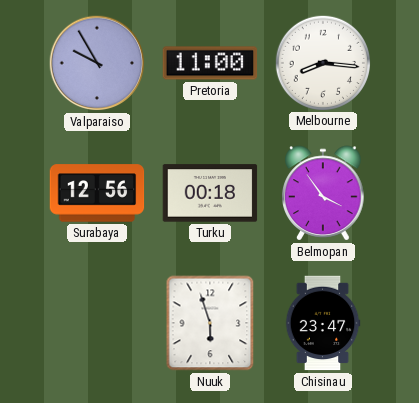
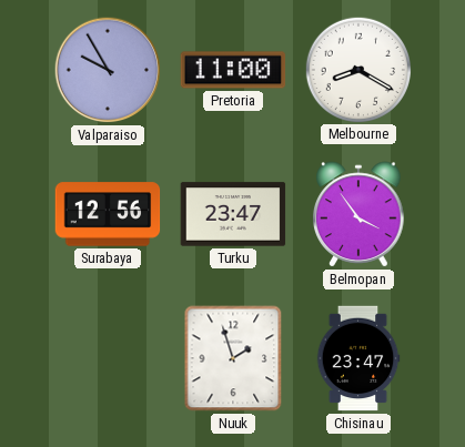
Melbourne: 8:16 -> 8:20
Turku: 00:18 -> 23:47
Nuuk: 5:57 -> 1:57
